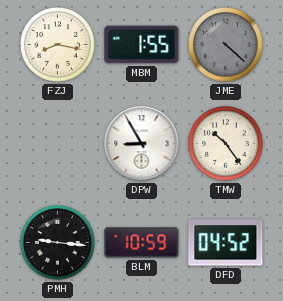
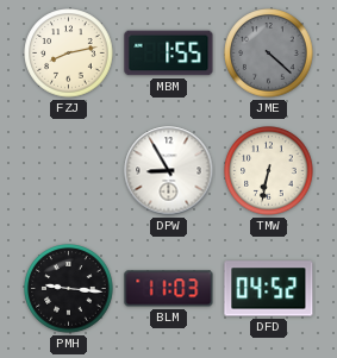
FZJ: 8:17 -> 8:13
TMW: 10:24 -> 6:32
BLM: 10:59 -> 11:03
